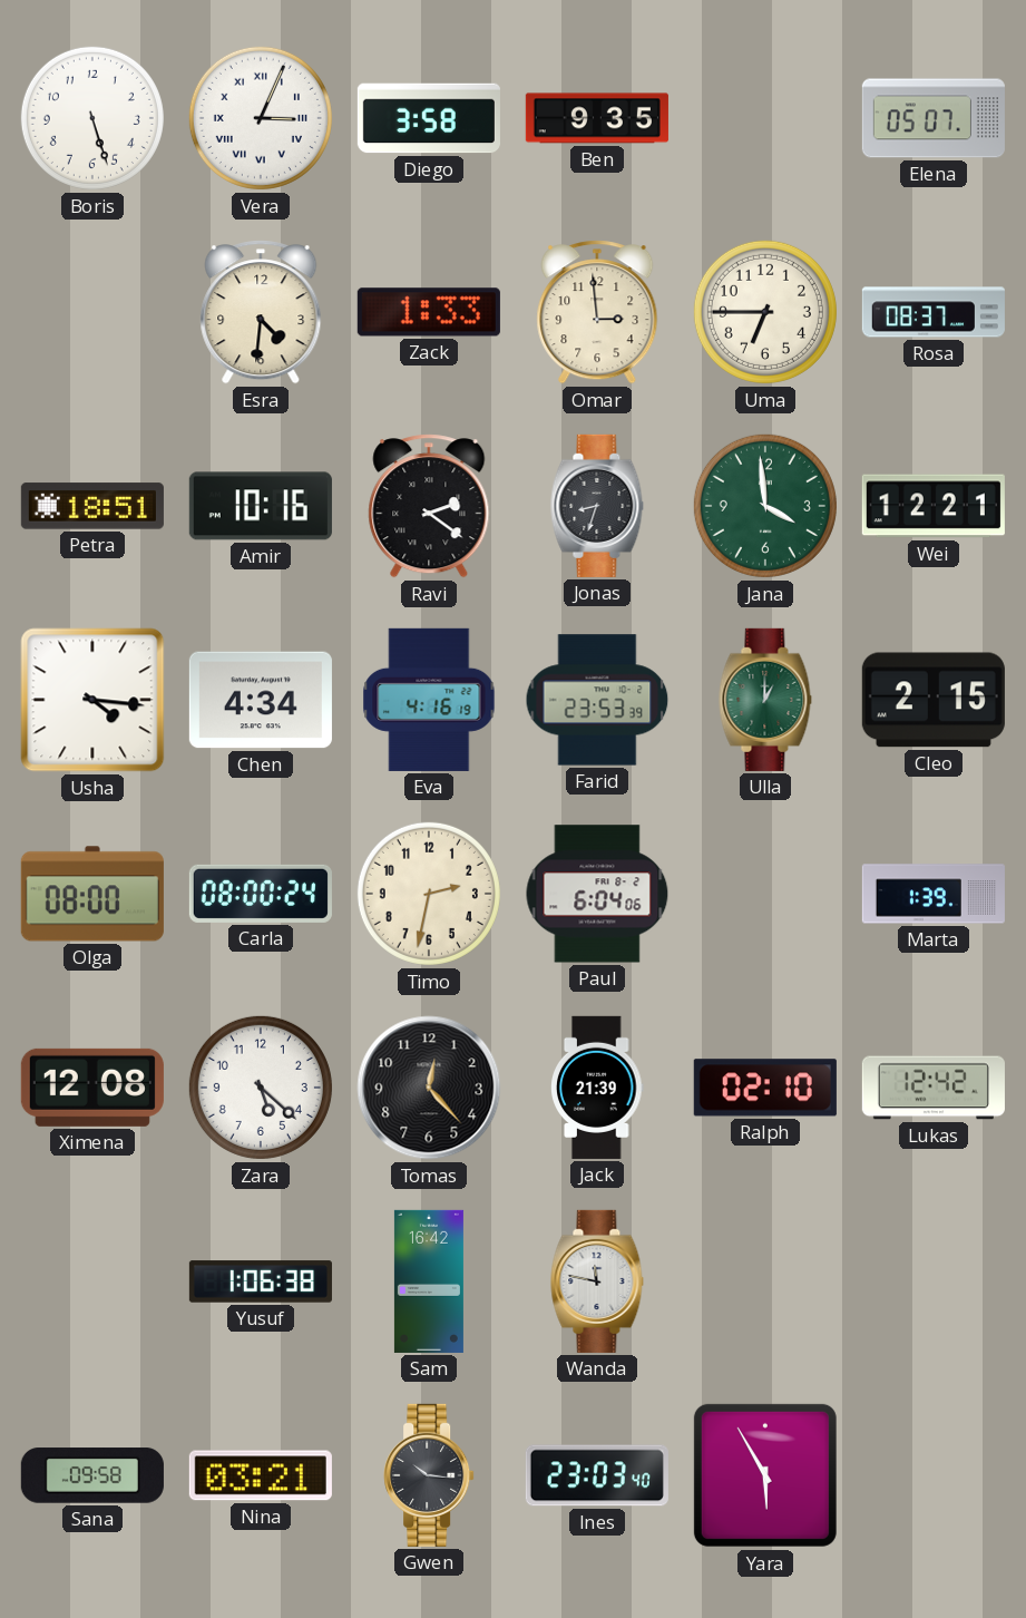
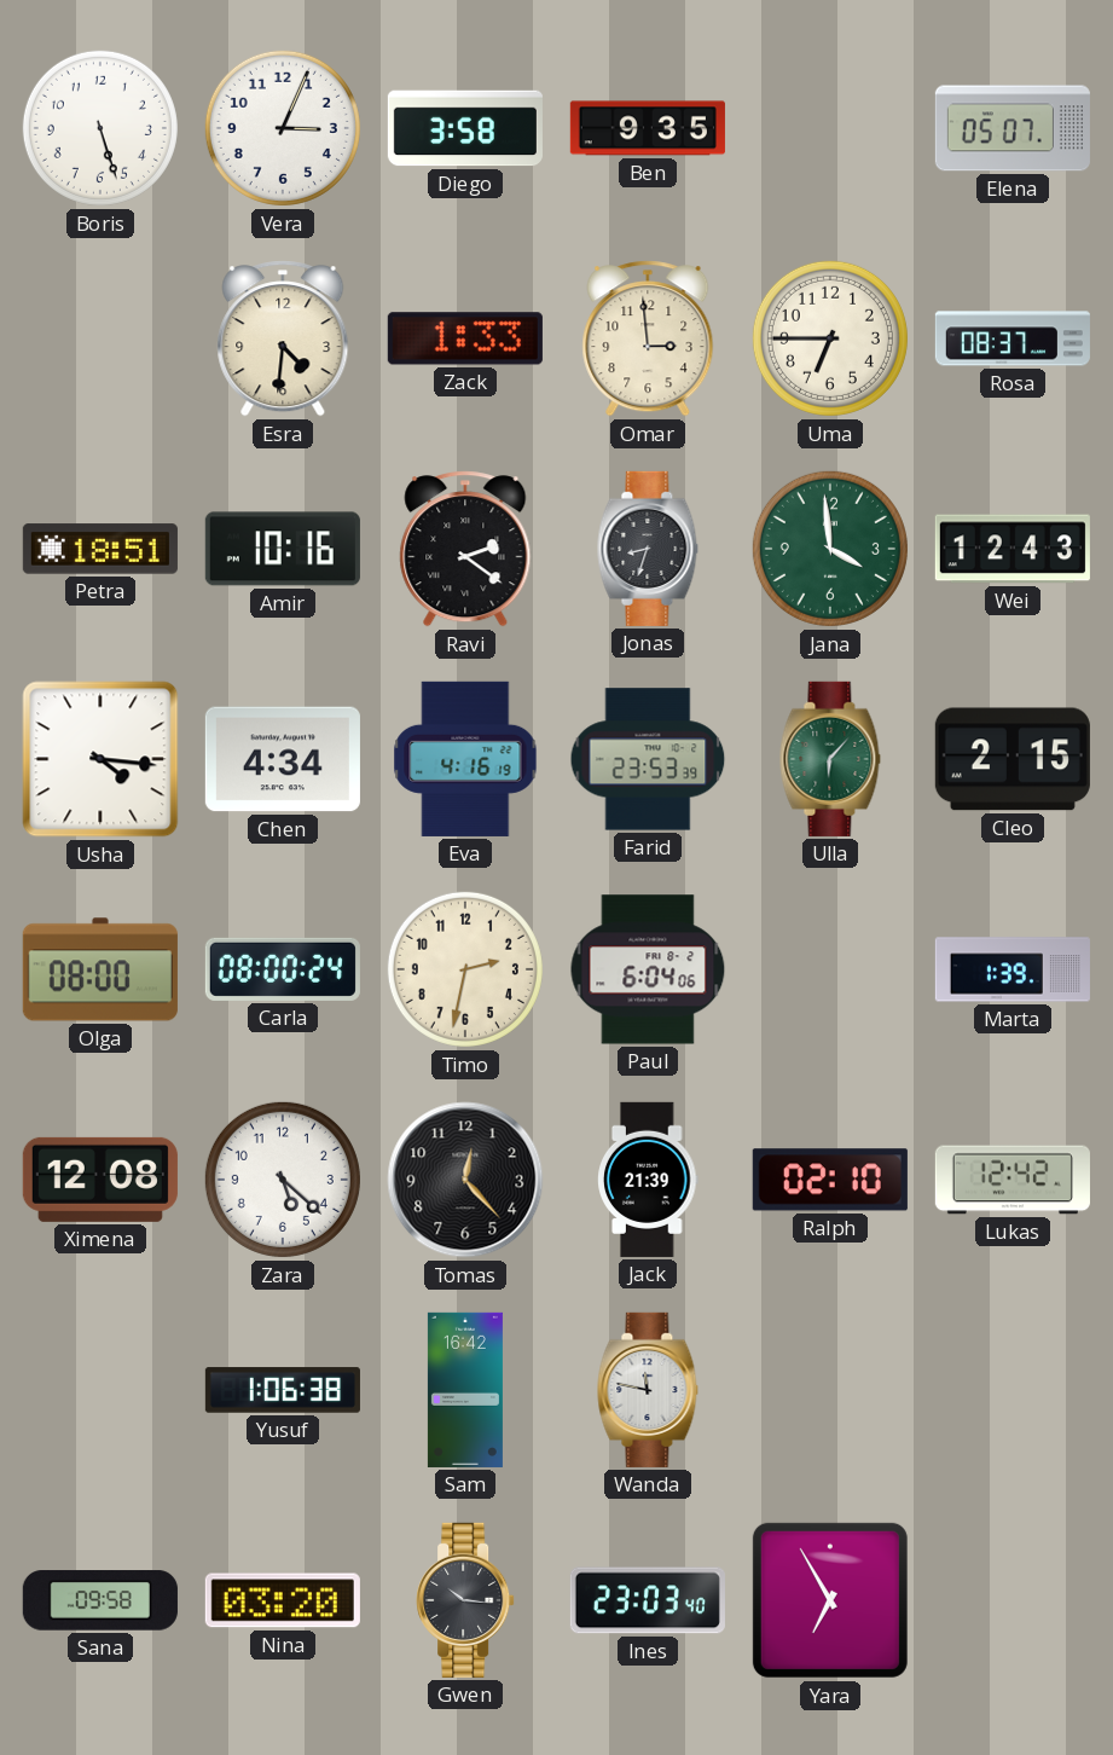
Vera numerals: Roman -> Arabic
Wei: 12:21 -> 12:43
Ulla: 1:00 -> 6:07
Nina: 03:21 -> 03:20
Yara: 5:55 -> 6:55
